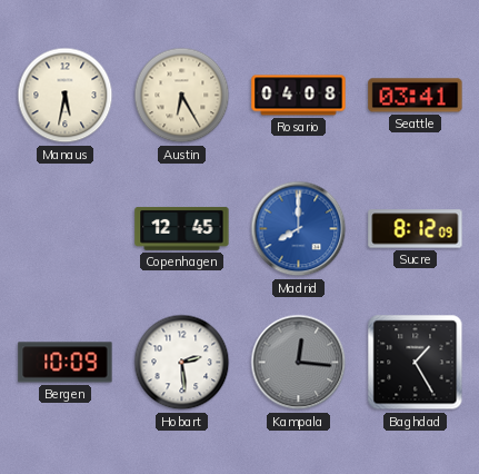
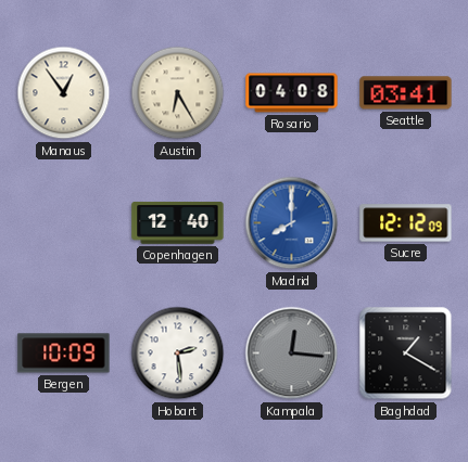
Manaus: 5:32 -> 12:54
Copenhagen: 12:45 -> 12:40
Sucre: 8:12 -> 12:12
Baghdad: 1:25 -> 1:20
